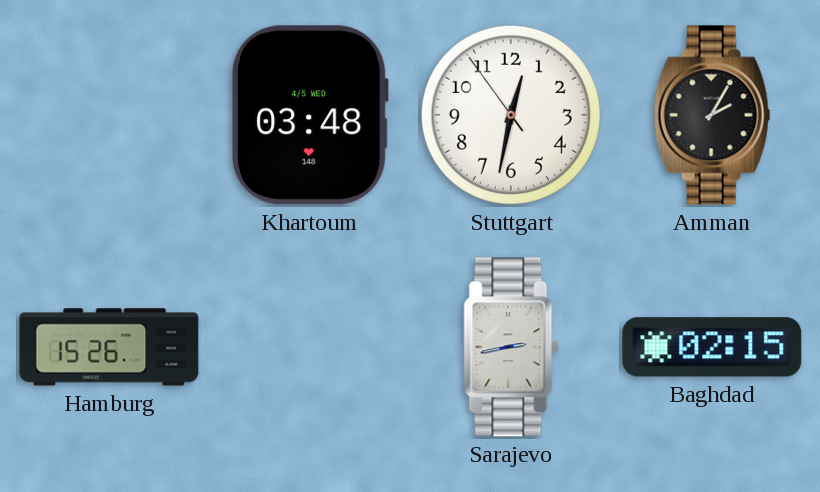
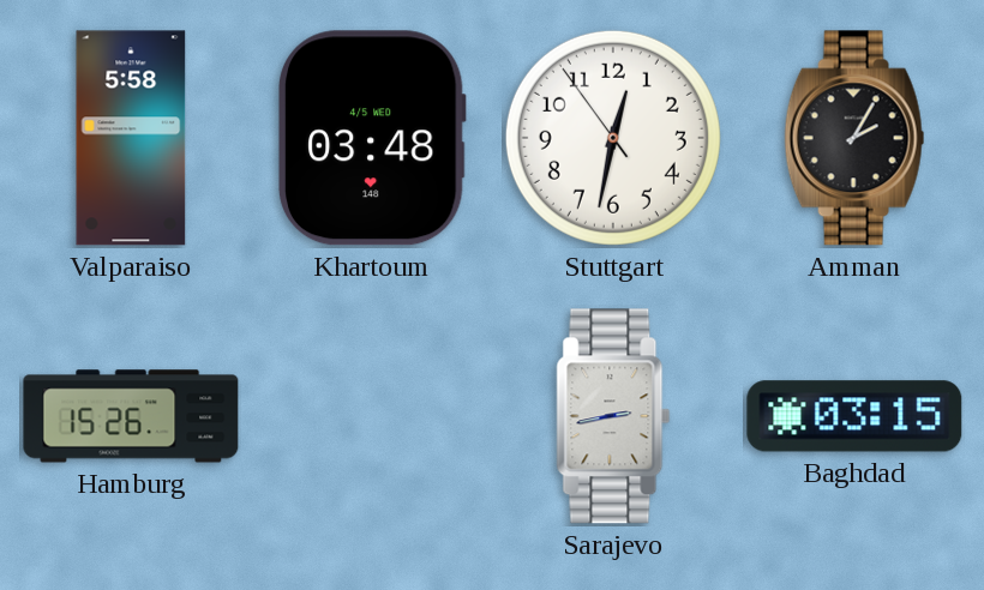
Valparaiso: none -> 5:58
Baghdad: 02:15 -> 03:15
